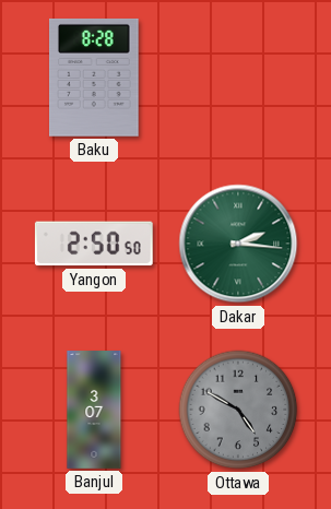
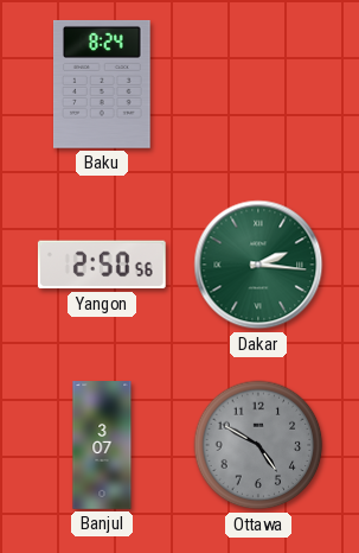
Baku: 8:28 -> 8:24
Yangon: 2:50:50 -> 2:50:56
